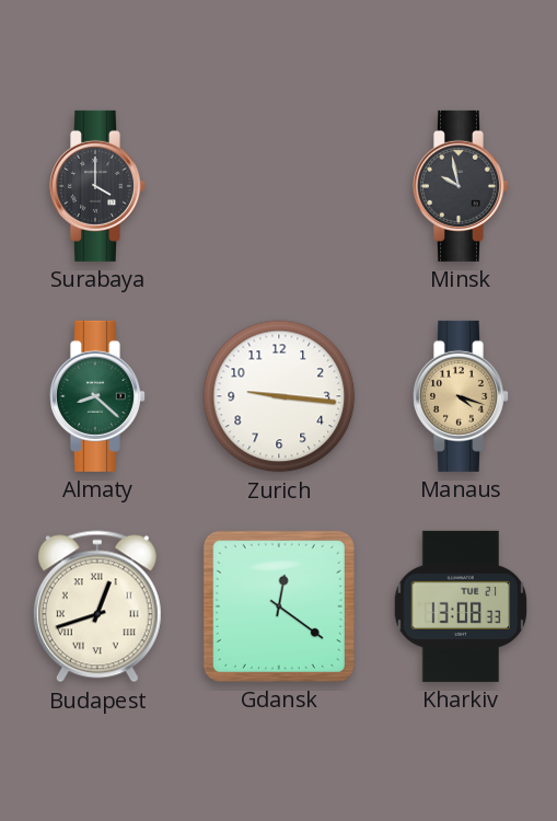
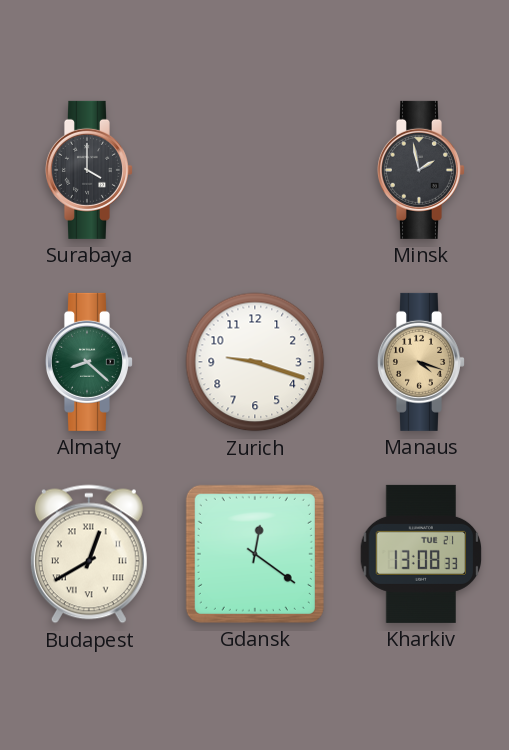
Minsk: 9:58 -> 1:58
Zurich: 9:16 -> 9:18
Budapest: 12:42 -> 12:40
